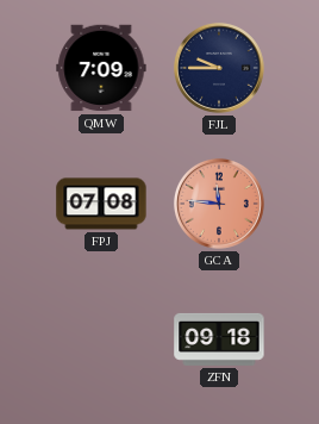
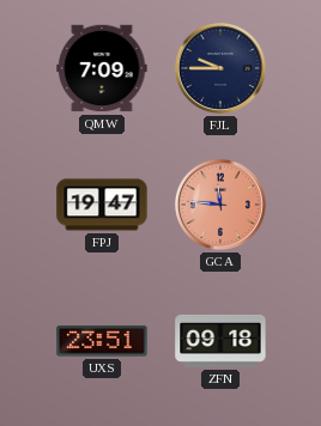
FPJ: 07:08 -> 19:47
UXS: none -> 23:51
